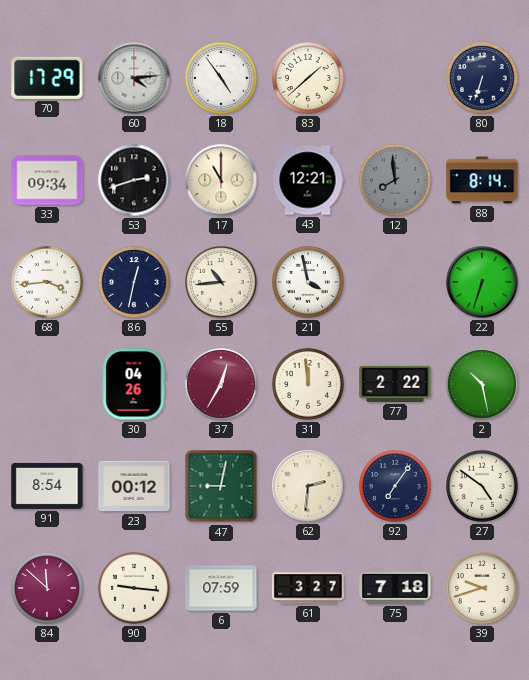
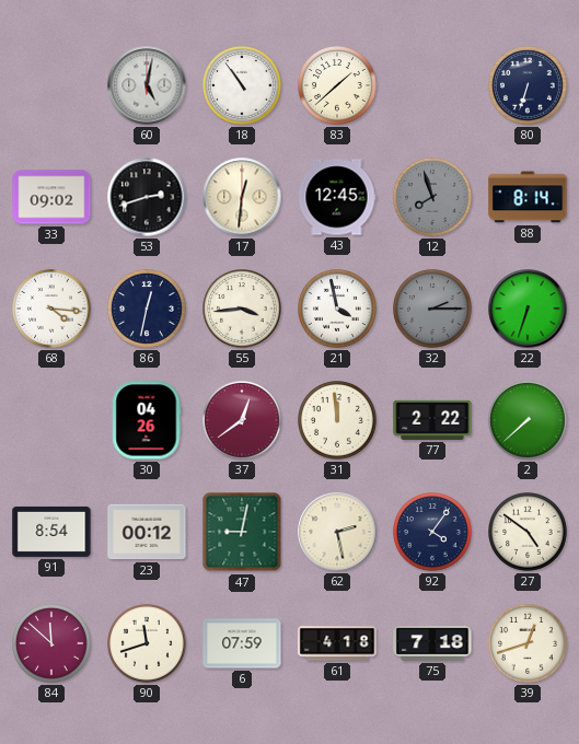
70: 17:29 -> none
60: 4:14 -> 5:02
18: 4:54 -> 10:54
33: 09:34 -> 09:02
17: 11:00 -> 12:31
43: 12:21 -> 12:45
12: 7:59 -> 7:57
68: 3:44 -> 4:16
55: 10:44 -> 3:44
32: none -> 2:15
37: 12:35 -> 12:39
2: 10:28 -> 7:38
62: 2:31 -> 2:28
92: 7:06 -> 4:06
90: 9:16 -> 11:42
61: 3:27 -> 4:18
39: 9:42 -> 12:42
